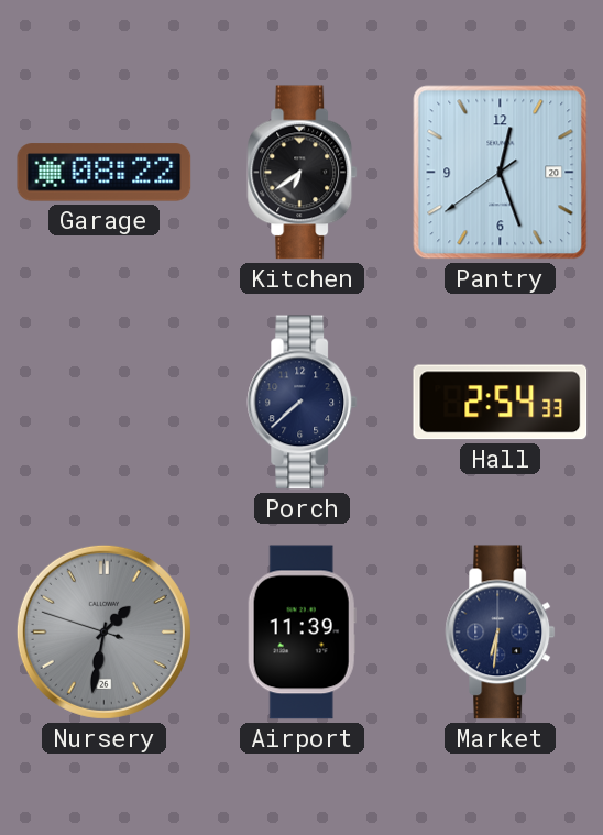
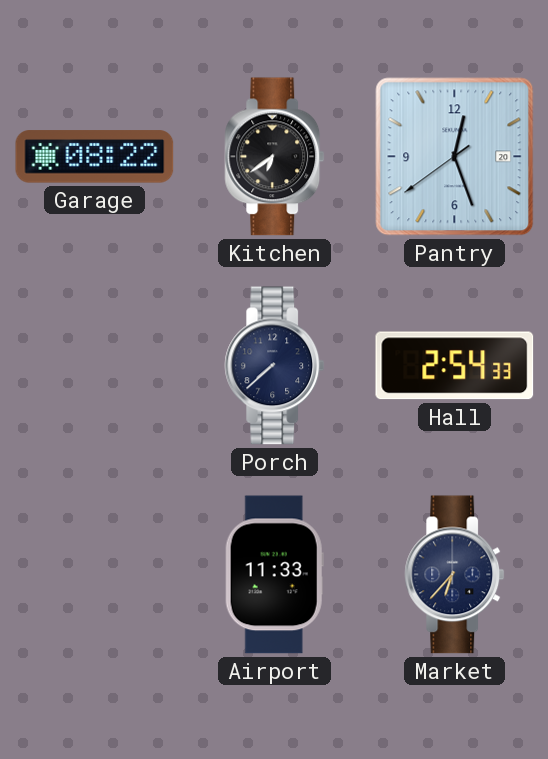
Nursery: 1:31 -> none
Airport: 11:39 -> 11:33
Market: 6:31 -> 6:37
